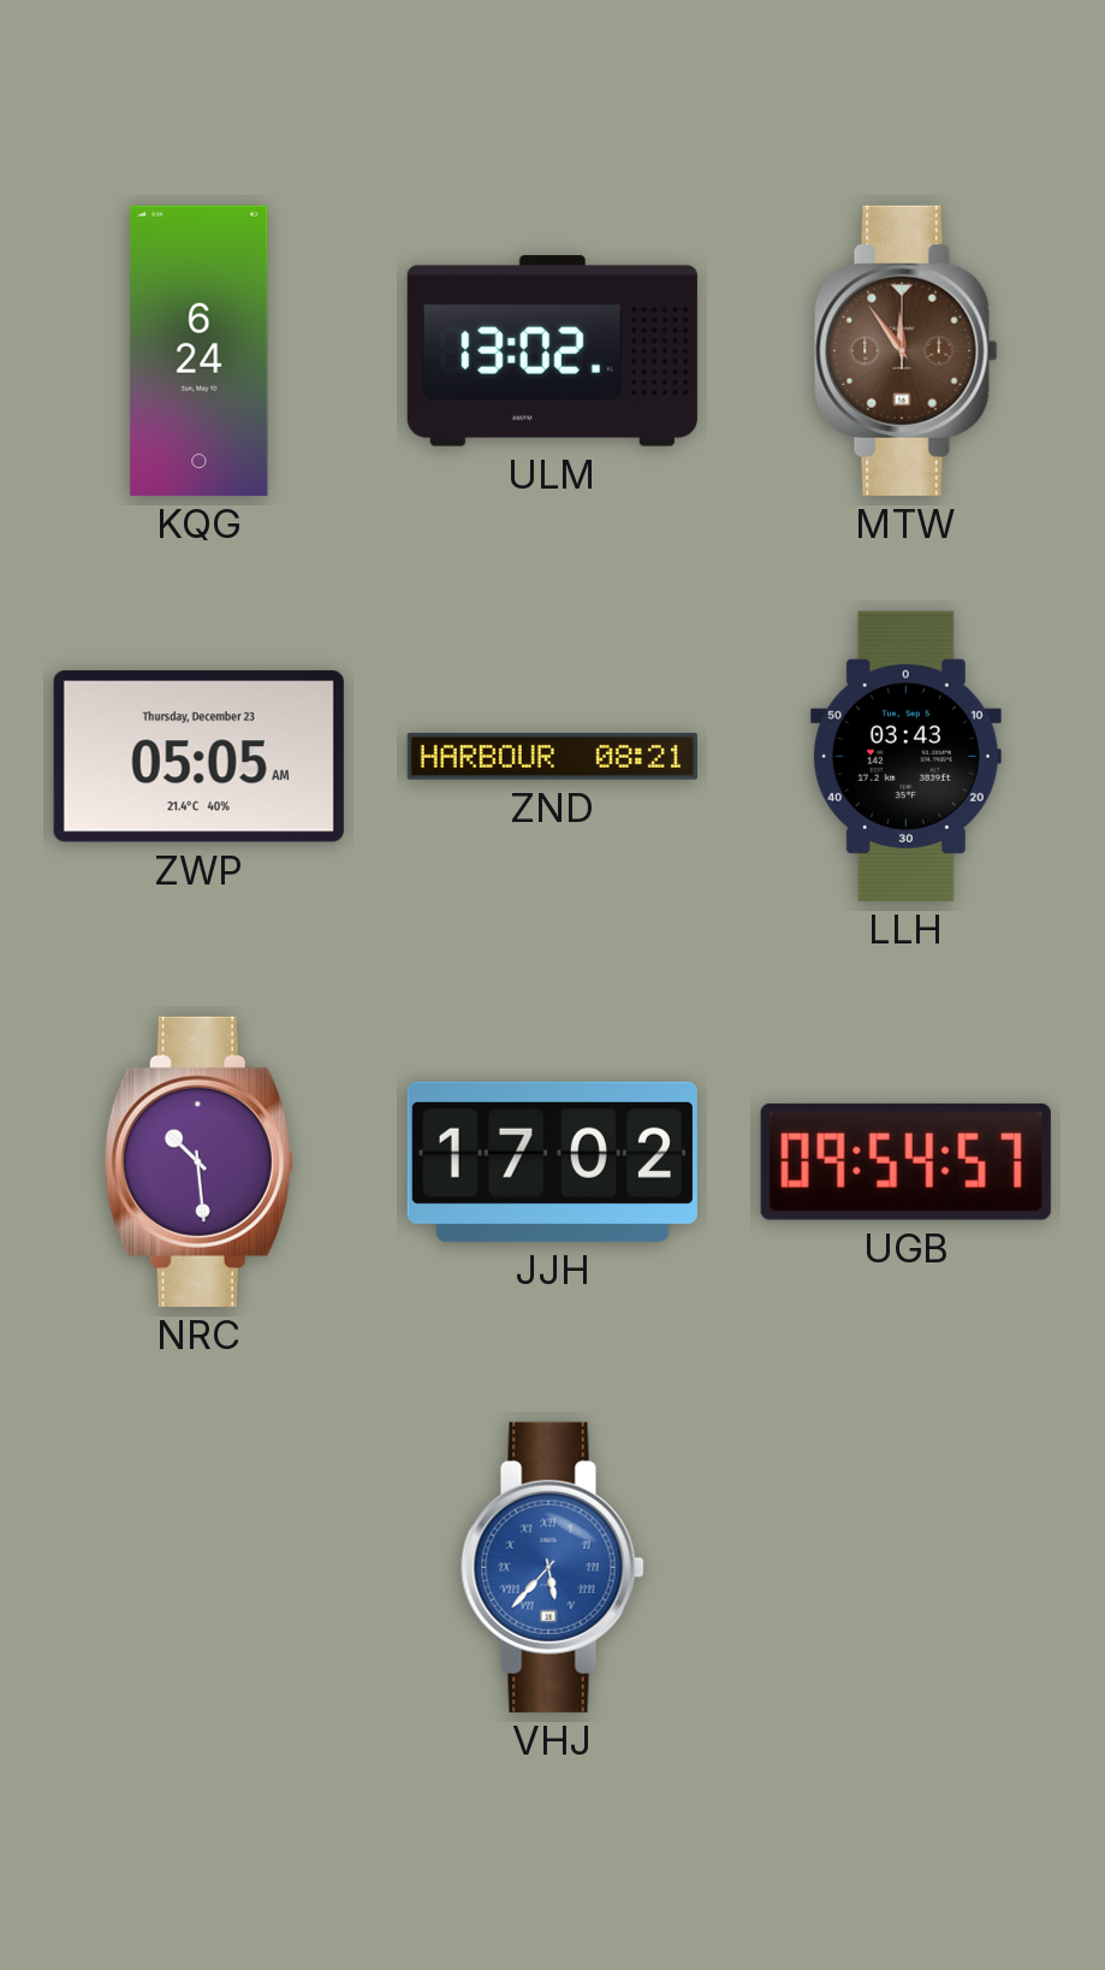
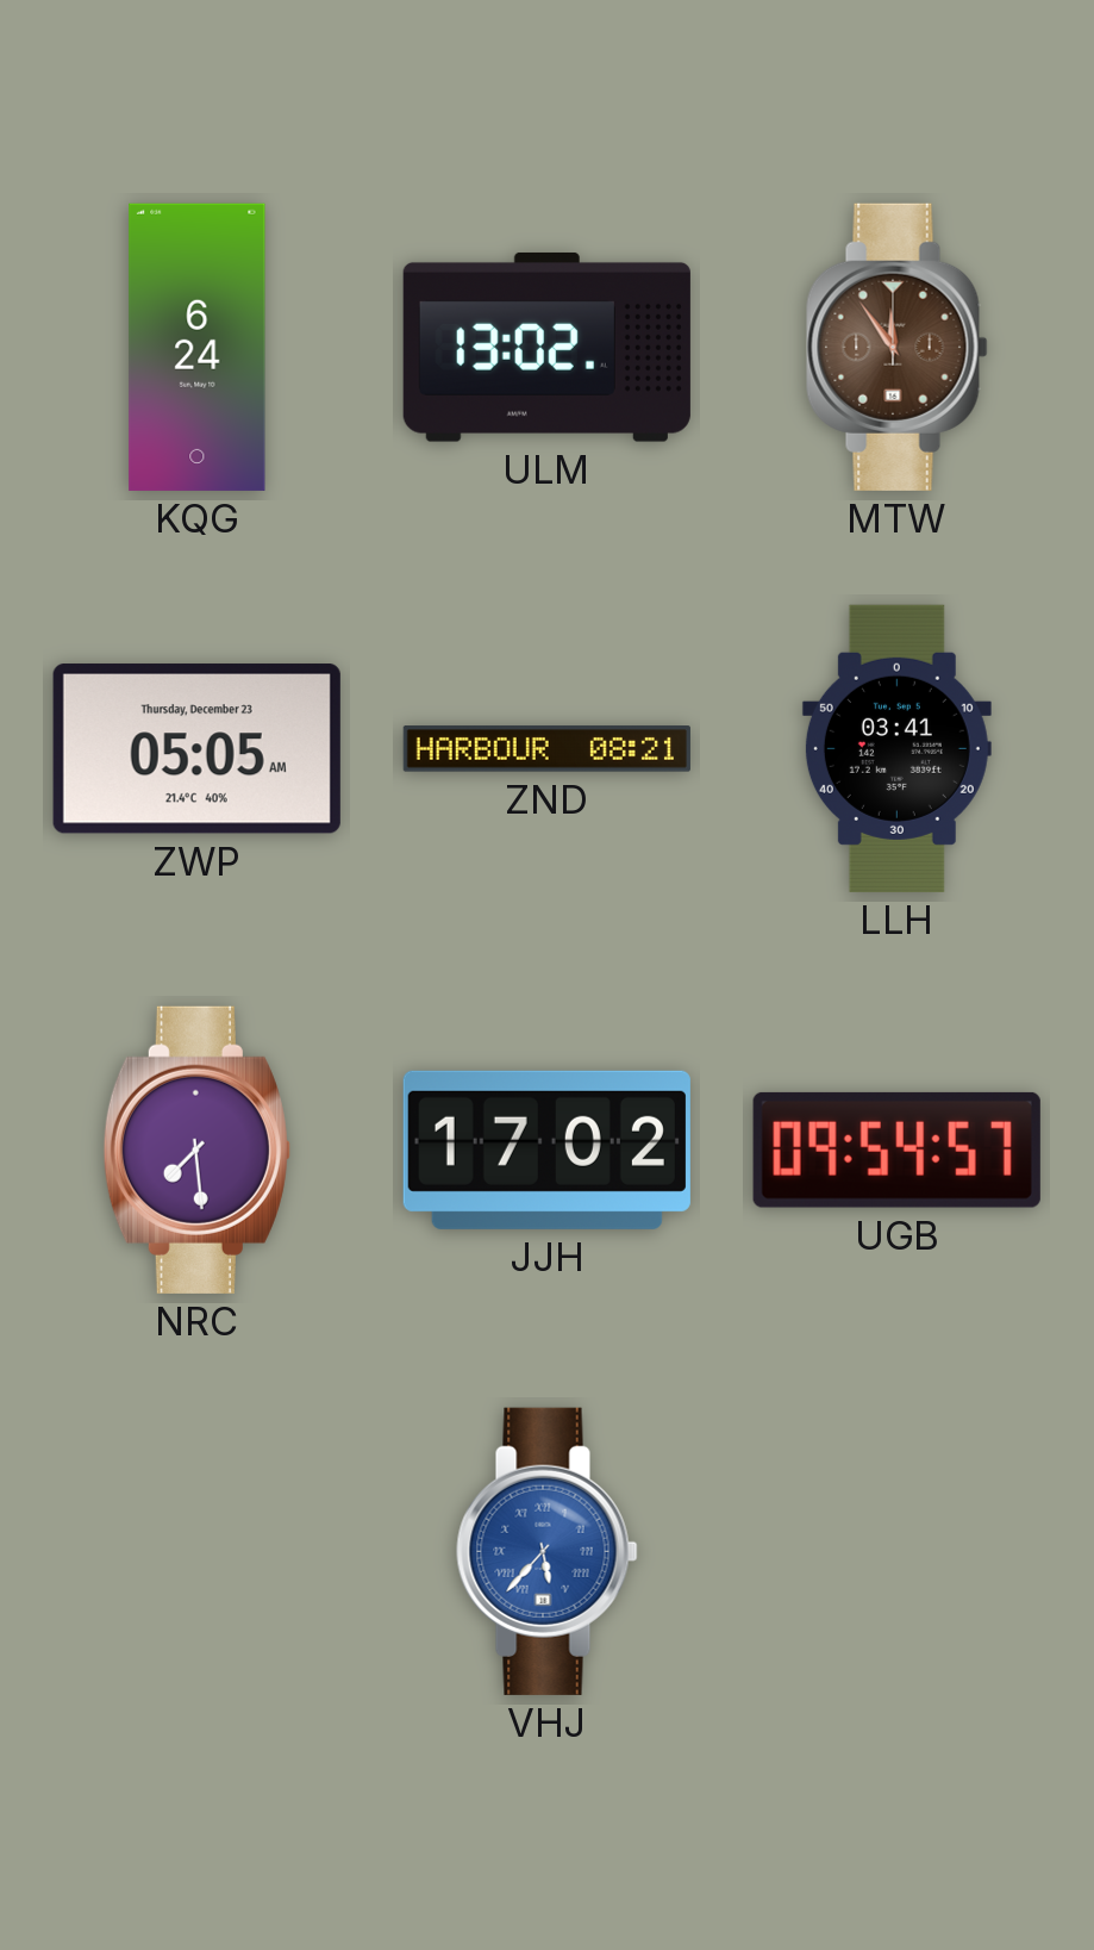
LLH: 03:43 -> 03:41
NRC: 10:29 -> 7:29
